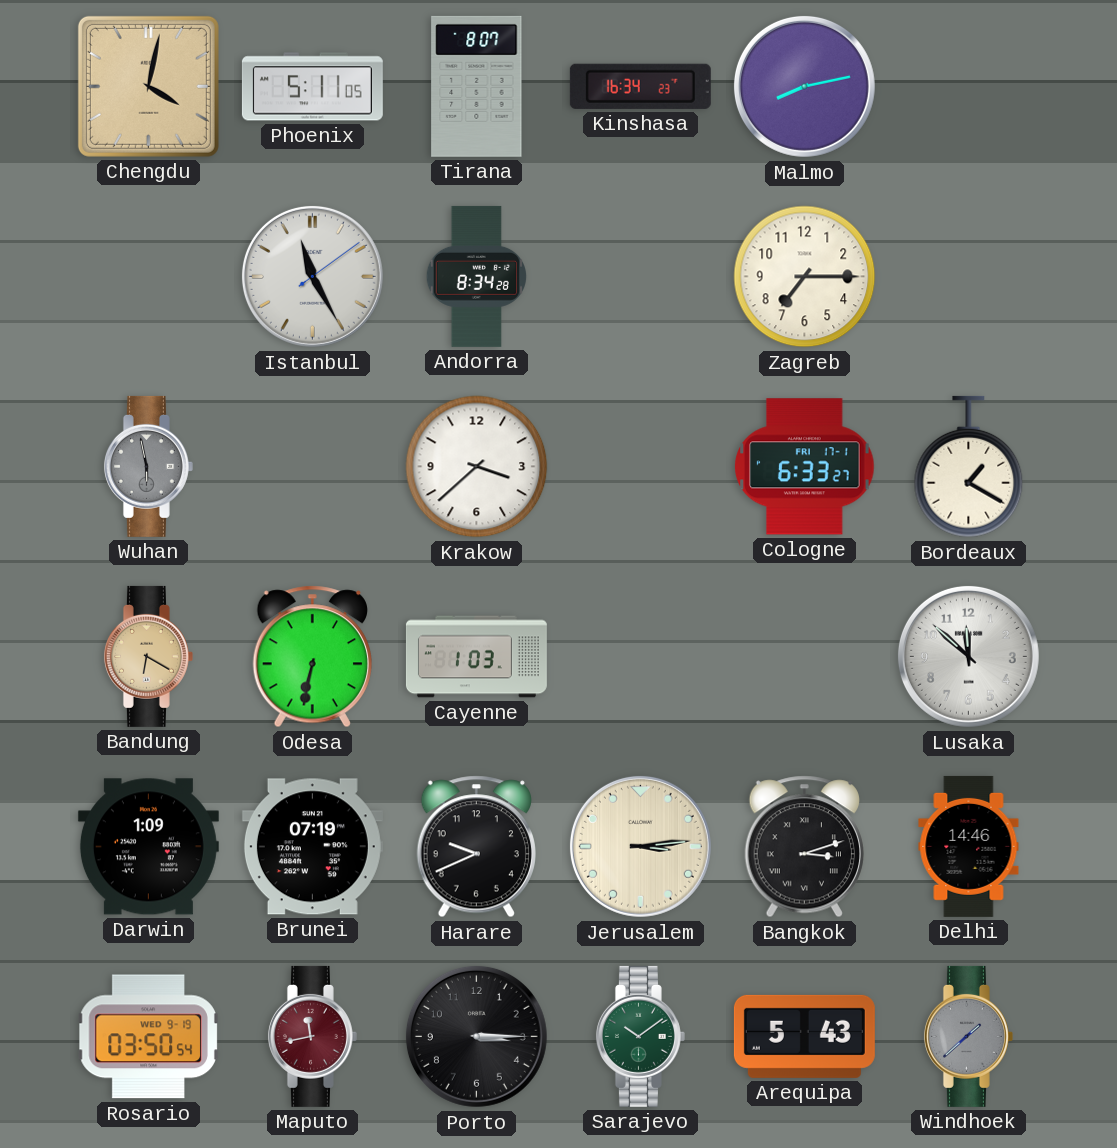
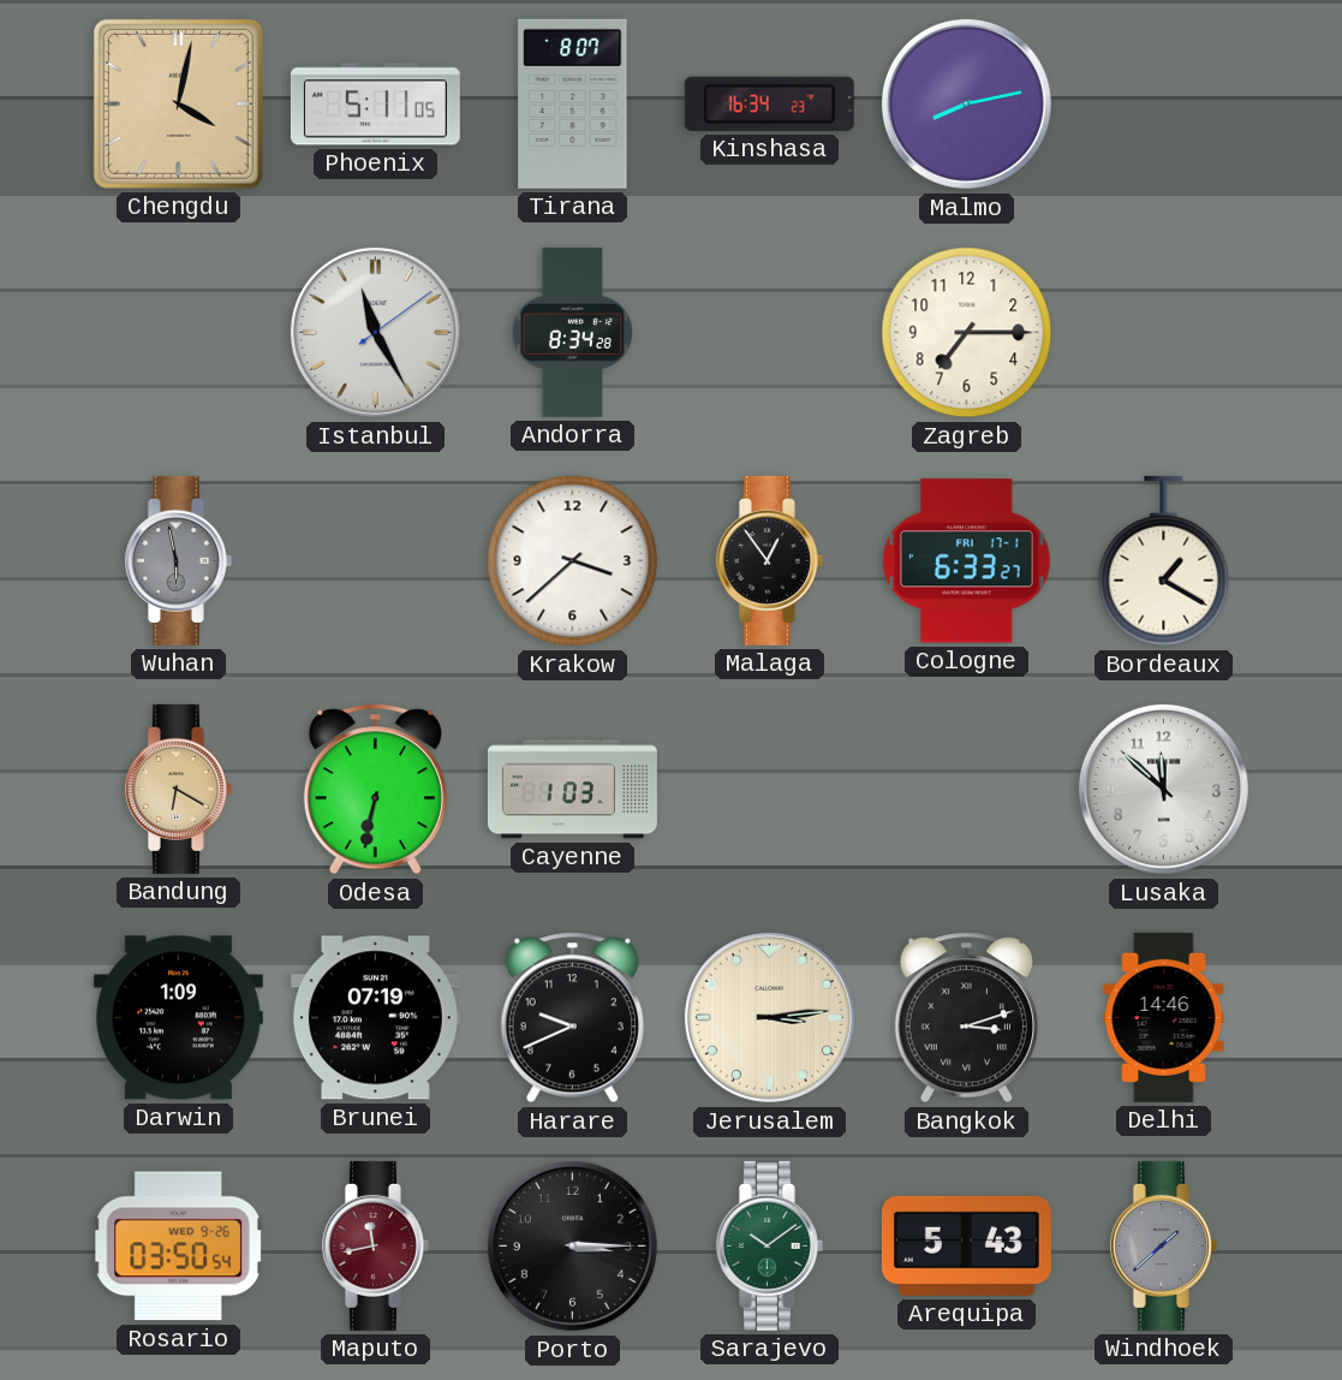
Malaga: none -> 12:54
Rosario date: WED 9-19 -> WED 9-26
